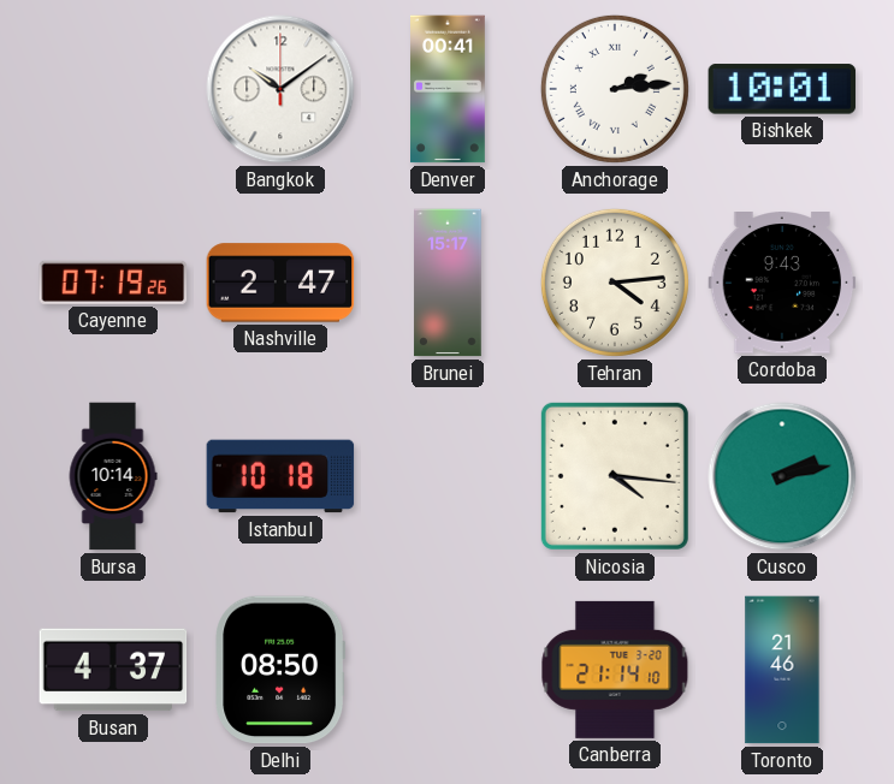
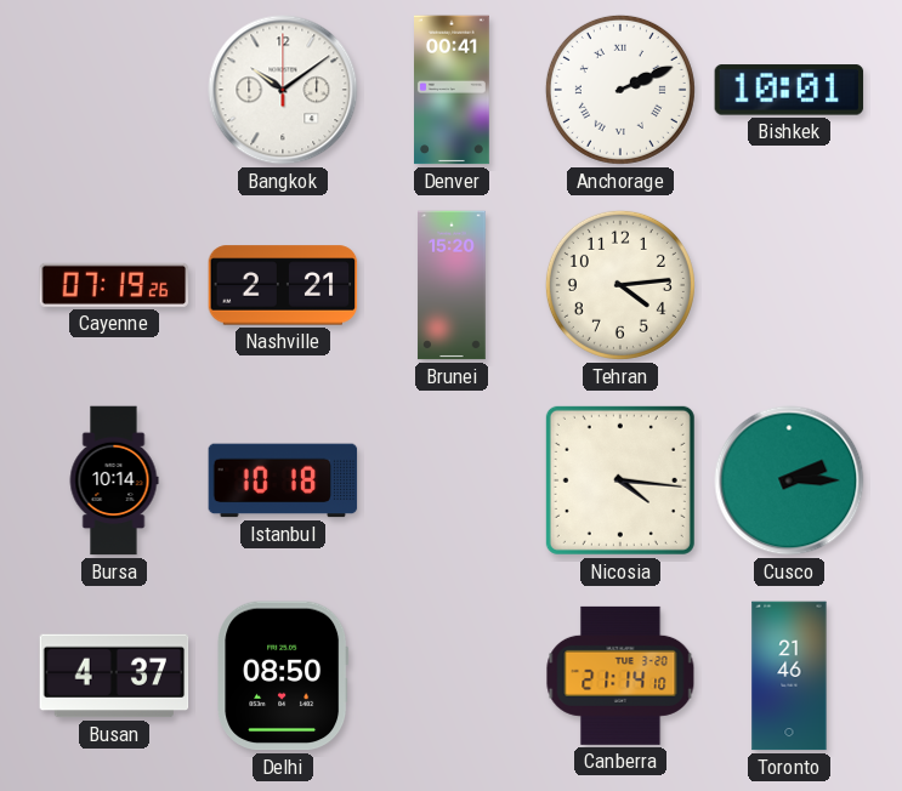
Anchorage: 2:14 -> 2:11
Nashville: 2:47 -> 2:21
Brunei: 15:17 -> 15:20
Cordoba: 9:43 -> none
Cusco: 2:13 -> 2:15
